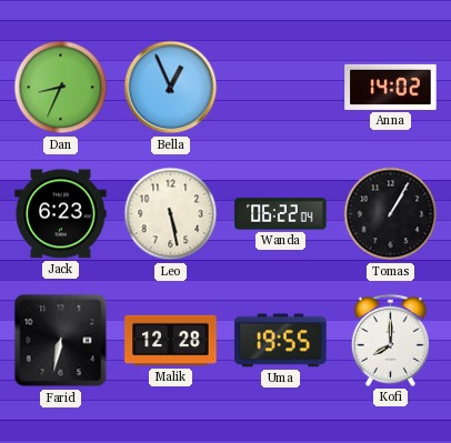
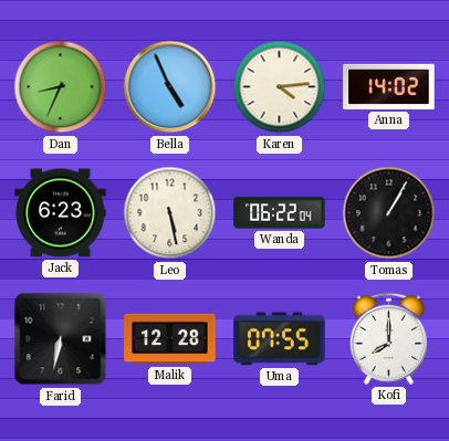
Bella: 12:56 -> 4:56
Karen: none -> 4:14
Uma: 19:55 -> 07:55
